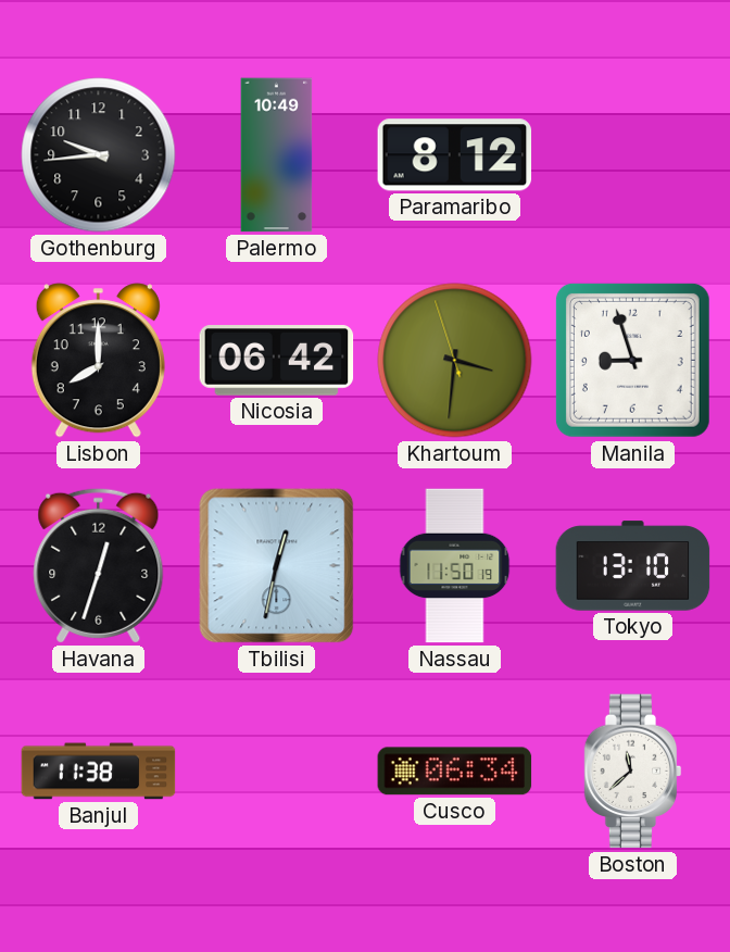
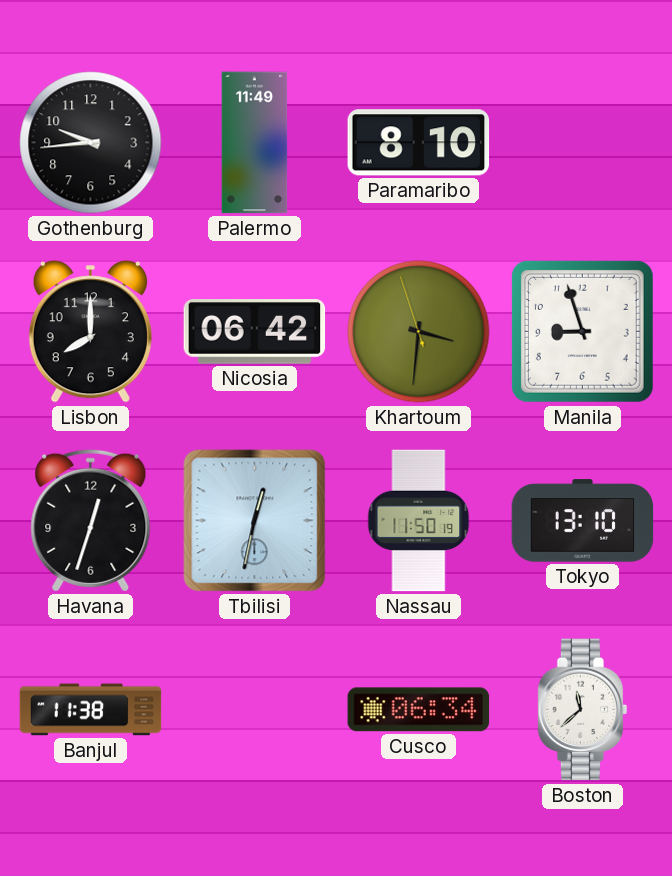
Palermo: 10:49 -> 11:49
Paramaribo: 8:12 -> 8:10
